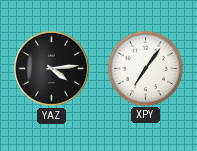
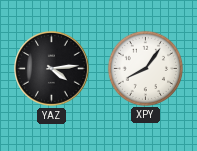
XPY: 7:06 -> 8:06
